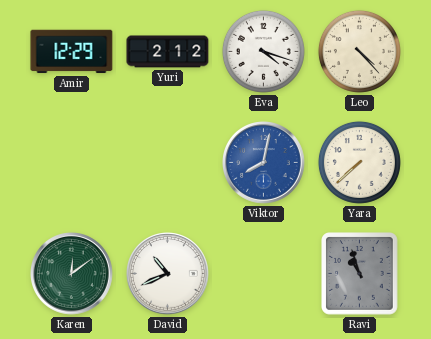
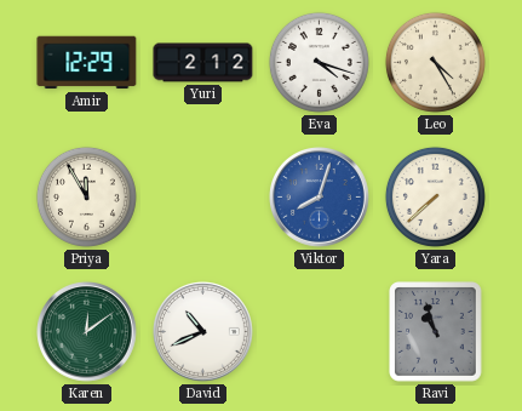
Leo: 4:23 -> 4:25
Priya: none -> 11:55
Viktor: 8:02 -> 8:03
